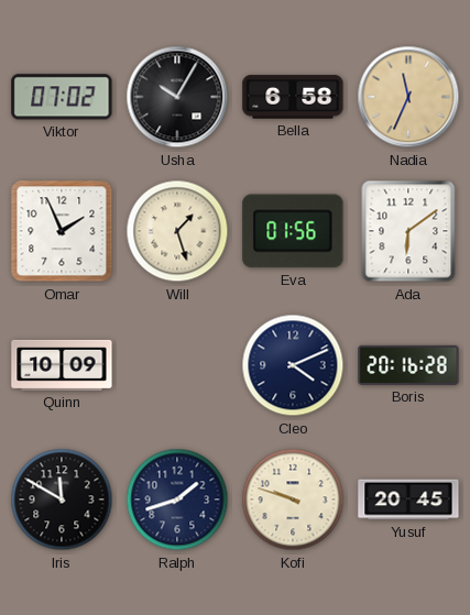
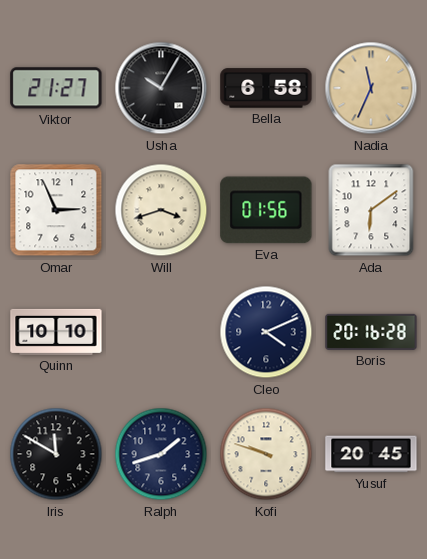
Viktor: 07:02 -> 21:27
Omar: 1:56 -> 2:56
Will: 1:27 -> 3:42
Quinn: 10:09 -> 10:10
